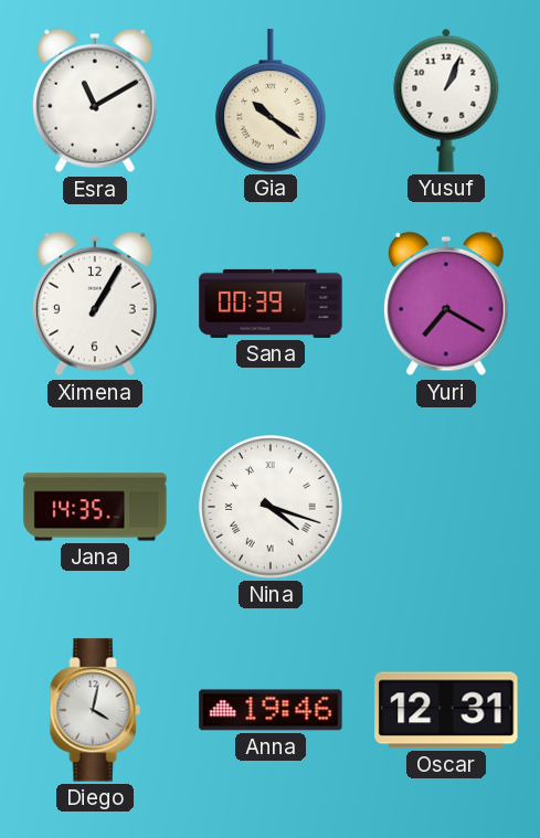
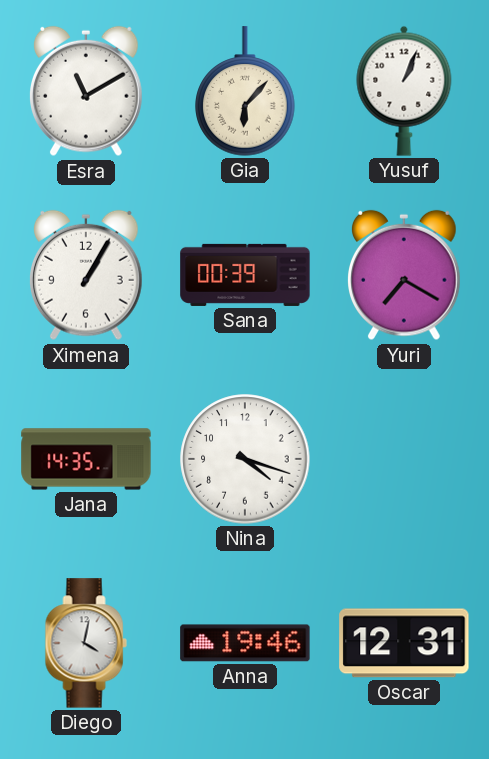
Gia: 10:21 -> 6:07
Nina numerals: Roman -> Arabic
